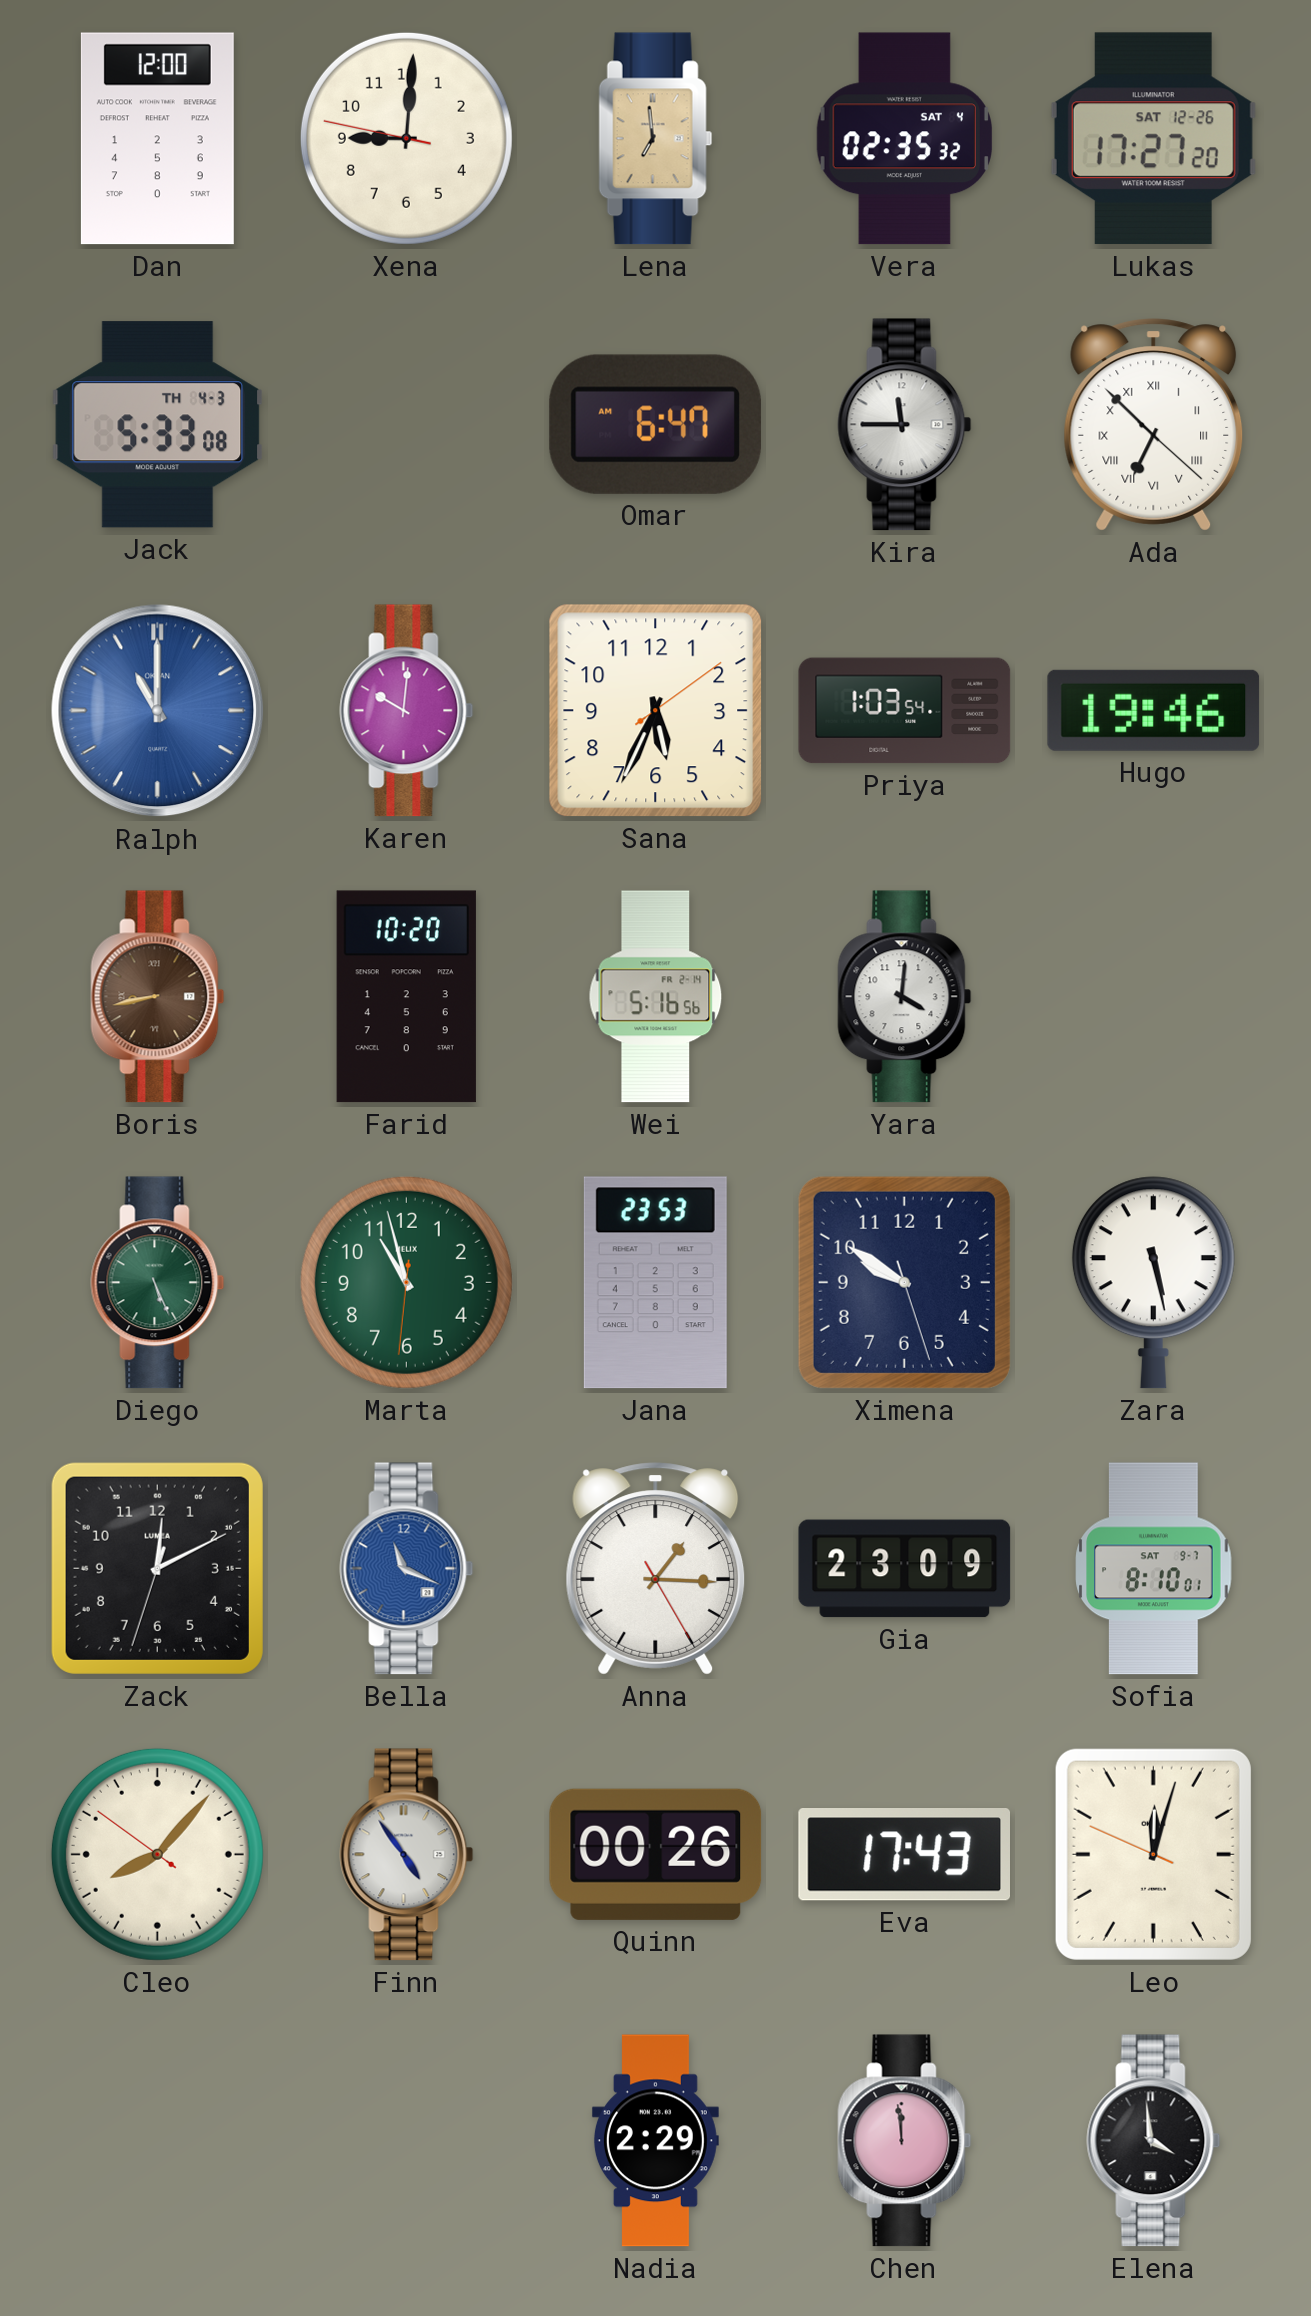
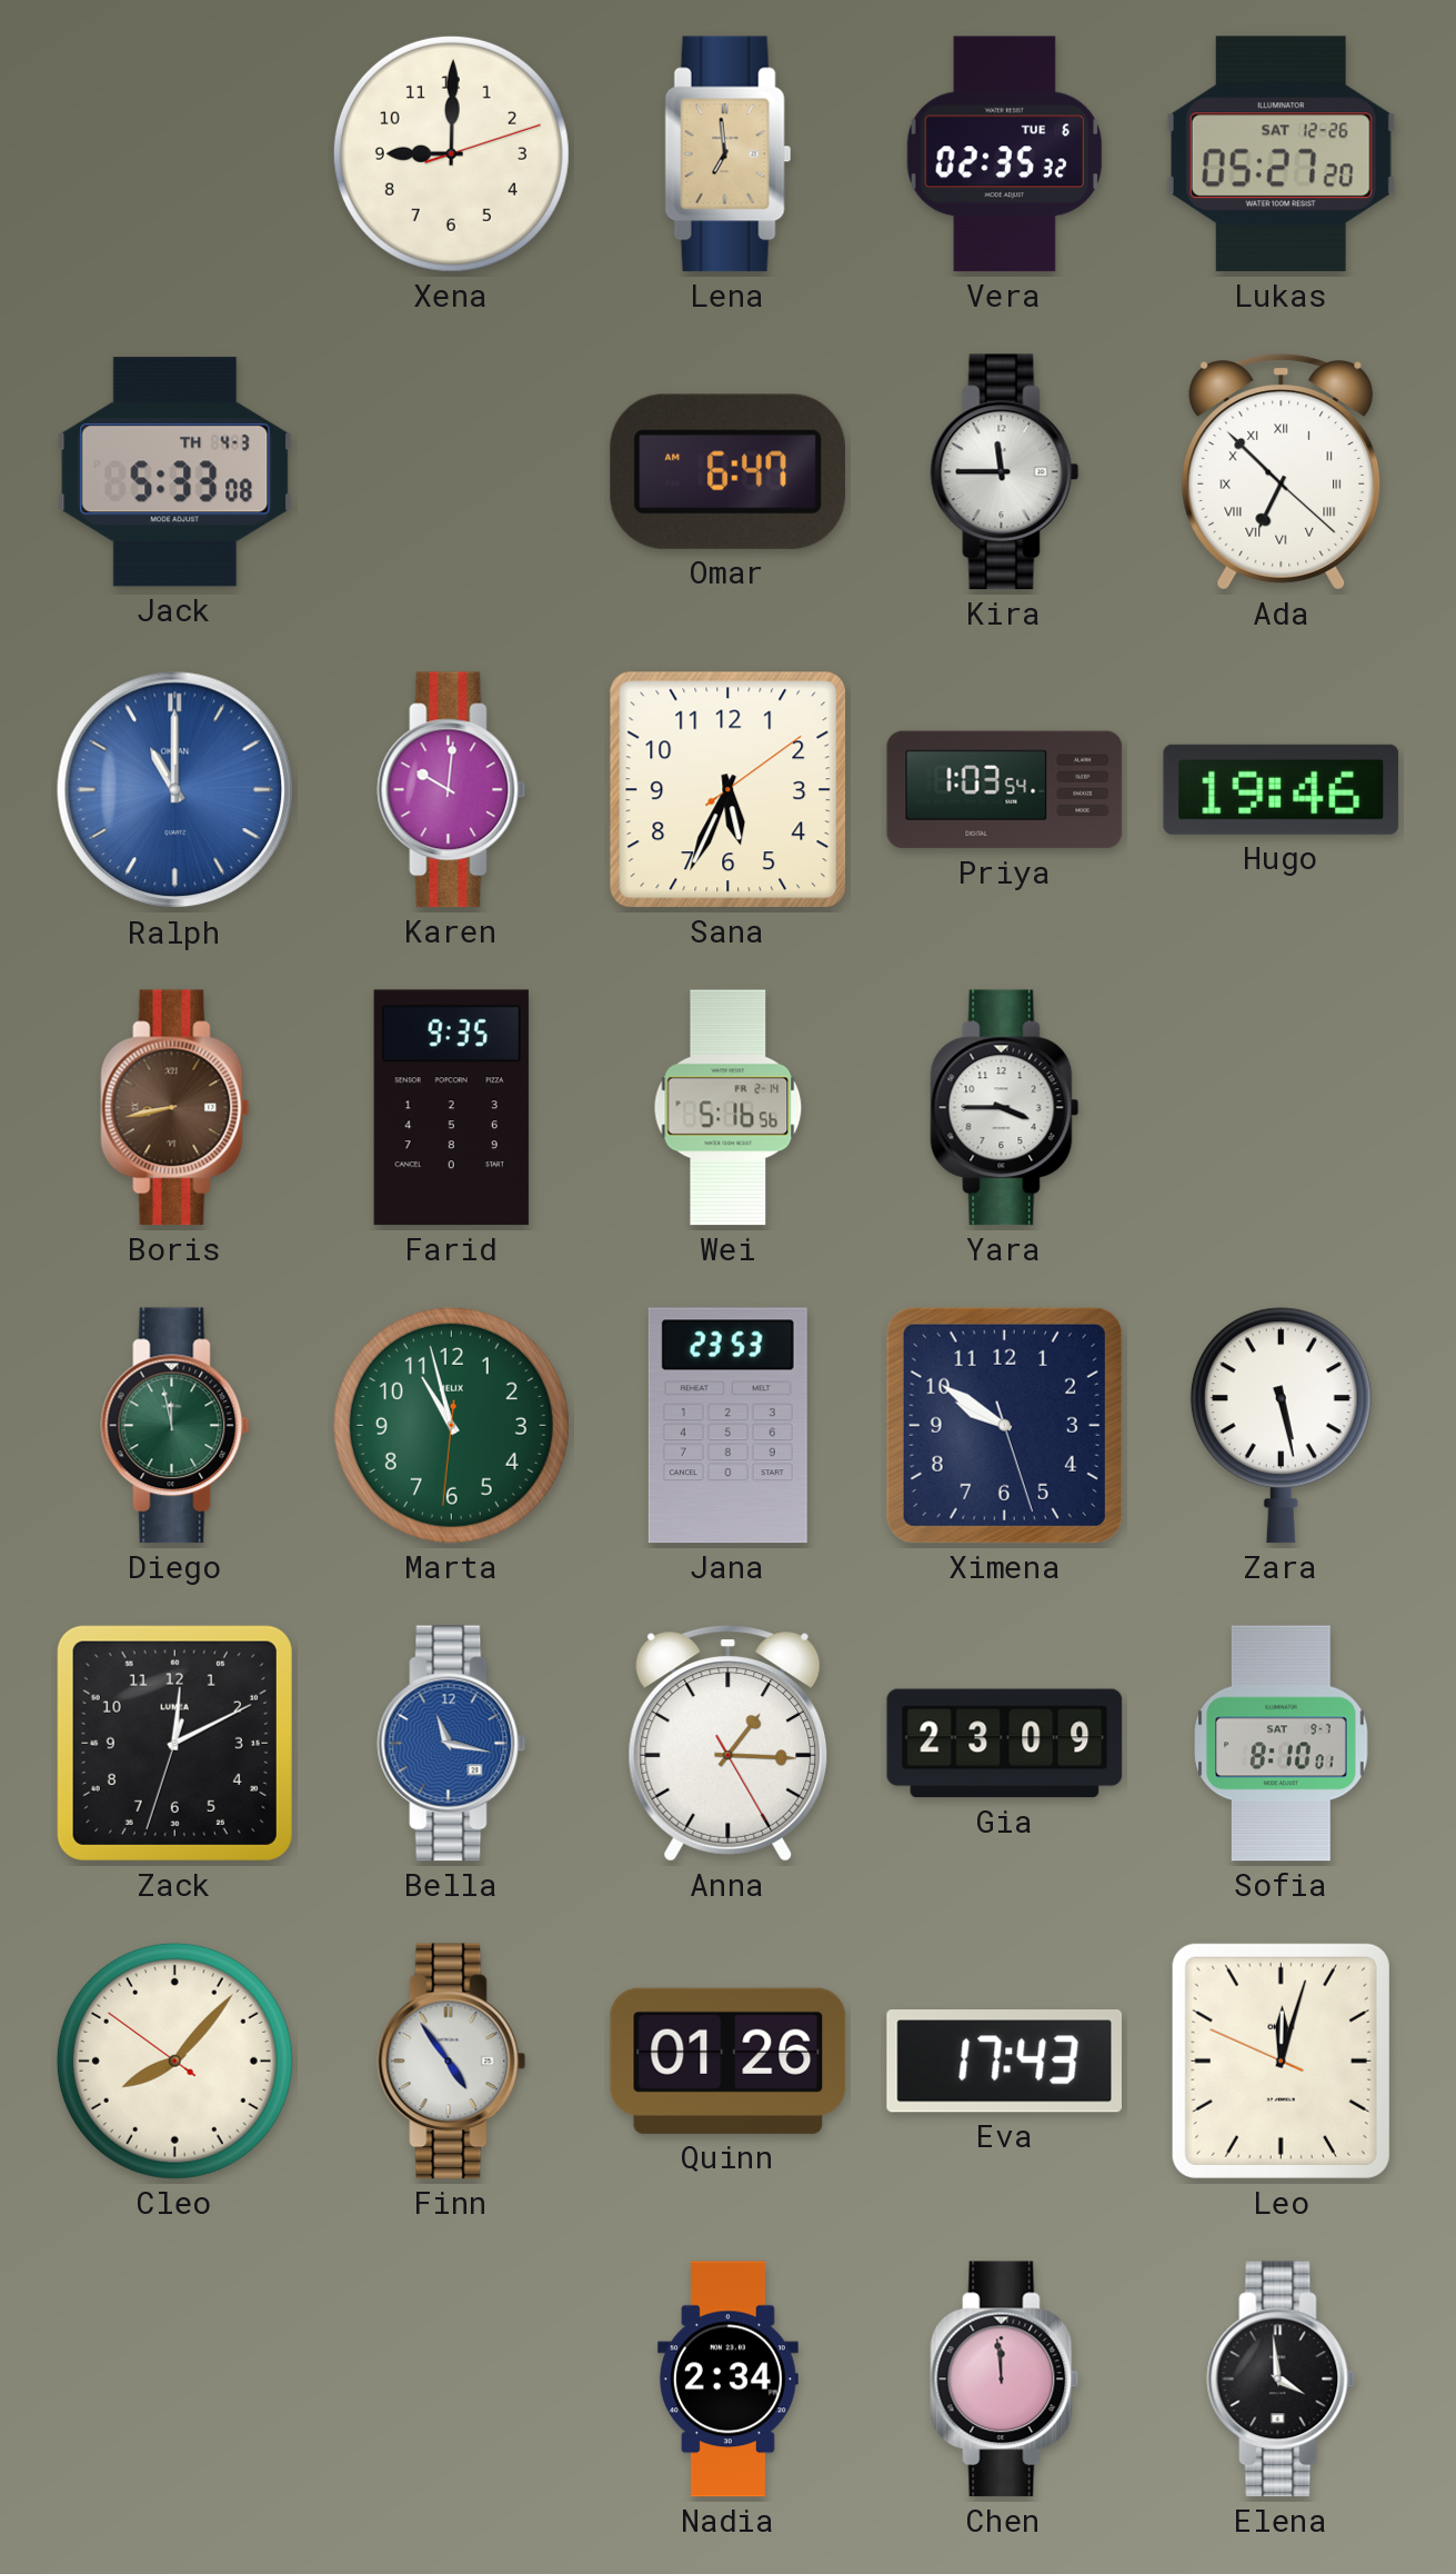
Dan: 12:00 -> none
Xena: 9:00:47 -> 9:00:12
Vera date: SAT 4 -> TUE 6
Lukas: 17:27 -> 05:27
Farid: 10:20 -> 9:35
Yara: 4:01 -> 3:45
Diego: 5:26 -> 11:58
Bella: 11:19 -> 11:17
Quinn: 00:26 -> 01:26
Nadia: 2:29 -> 2:34
